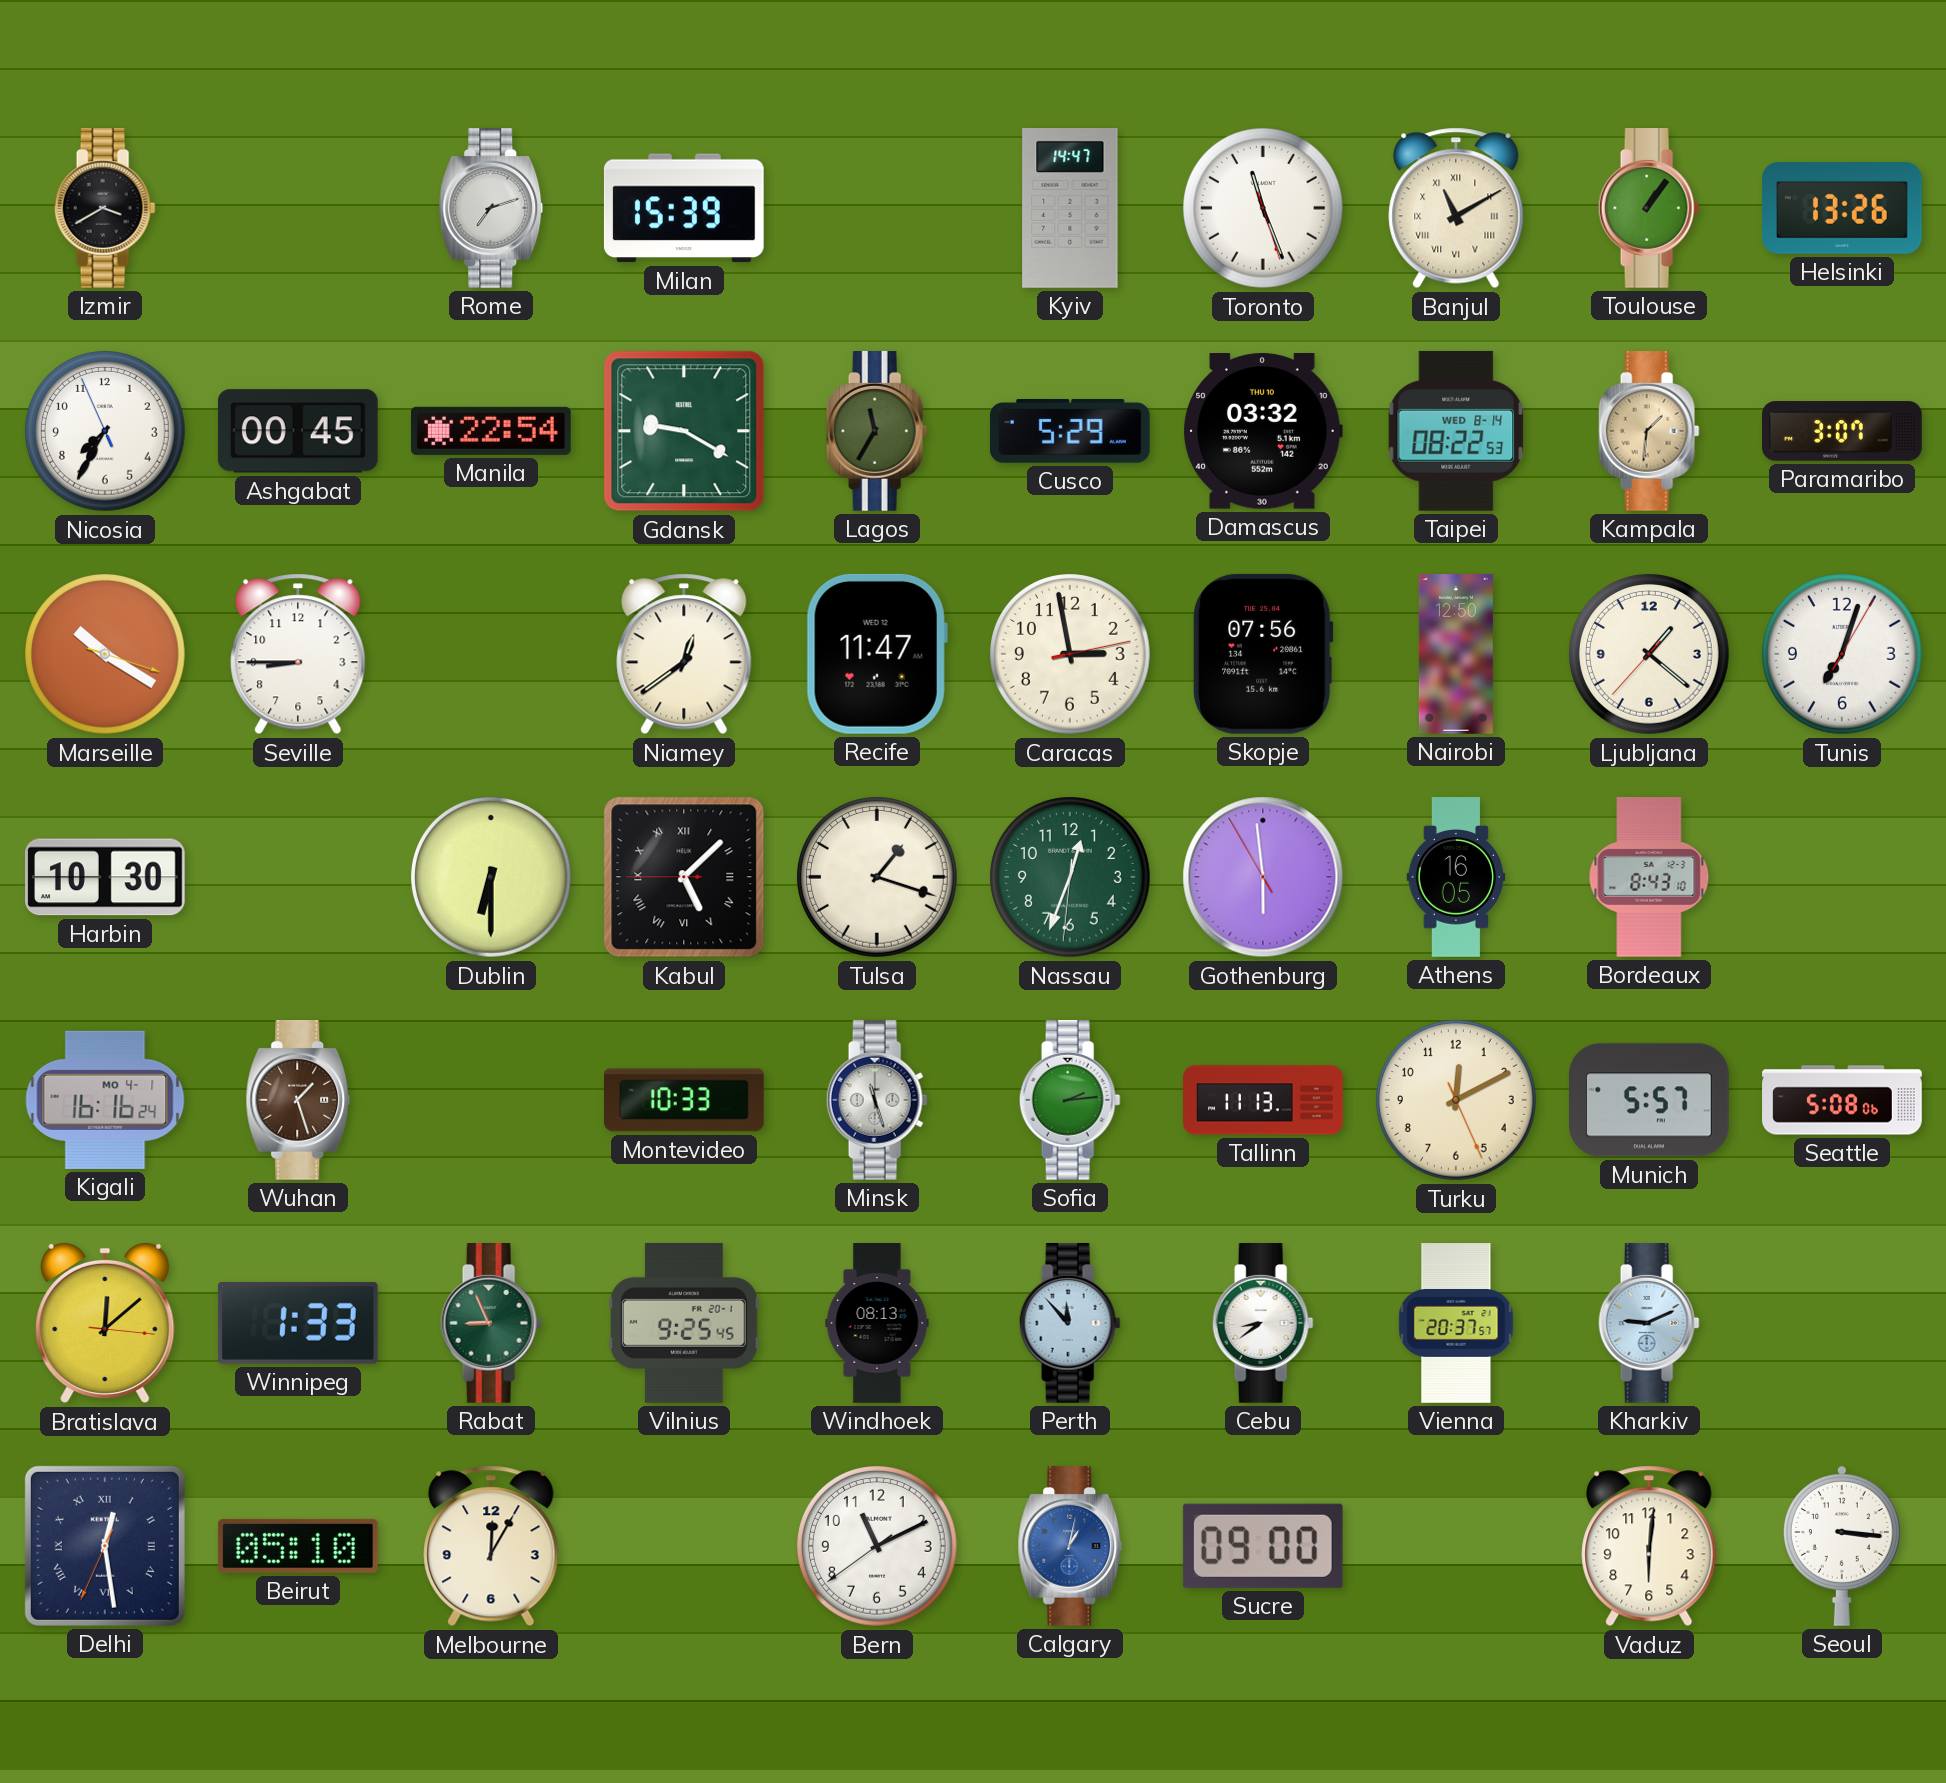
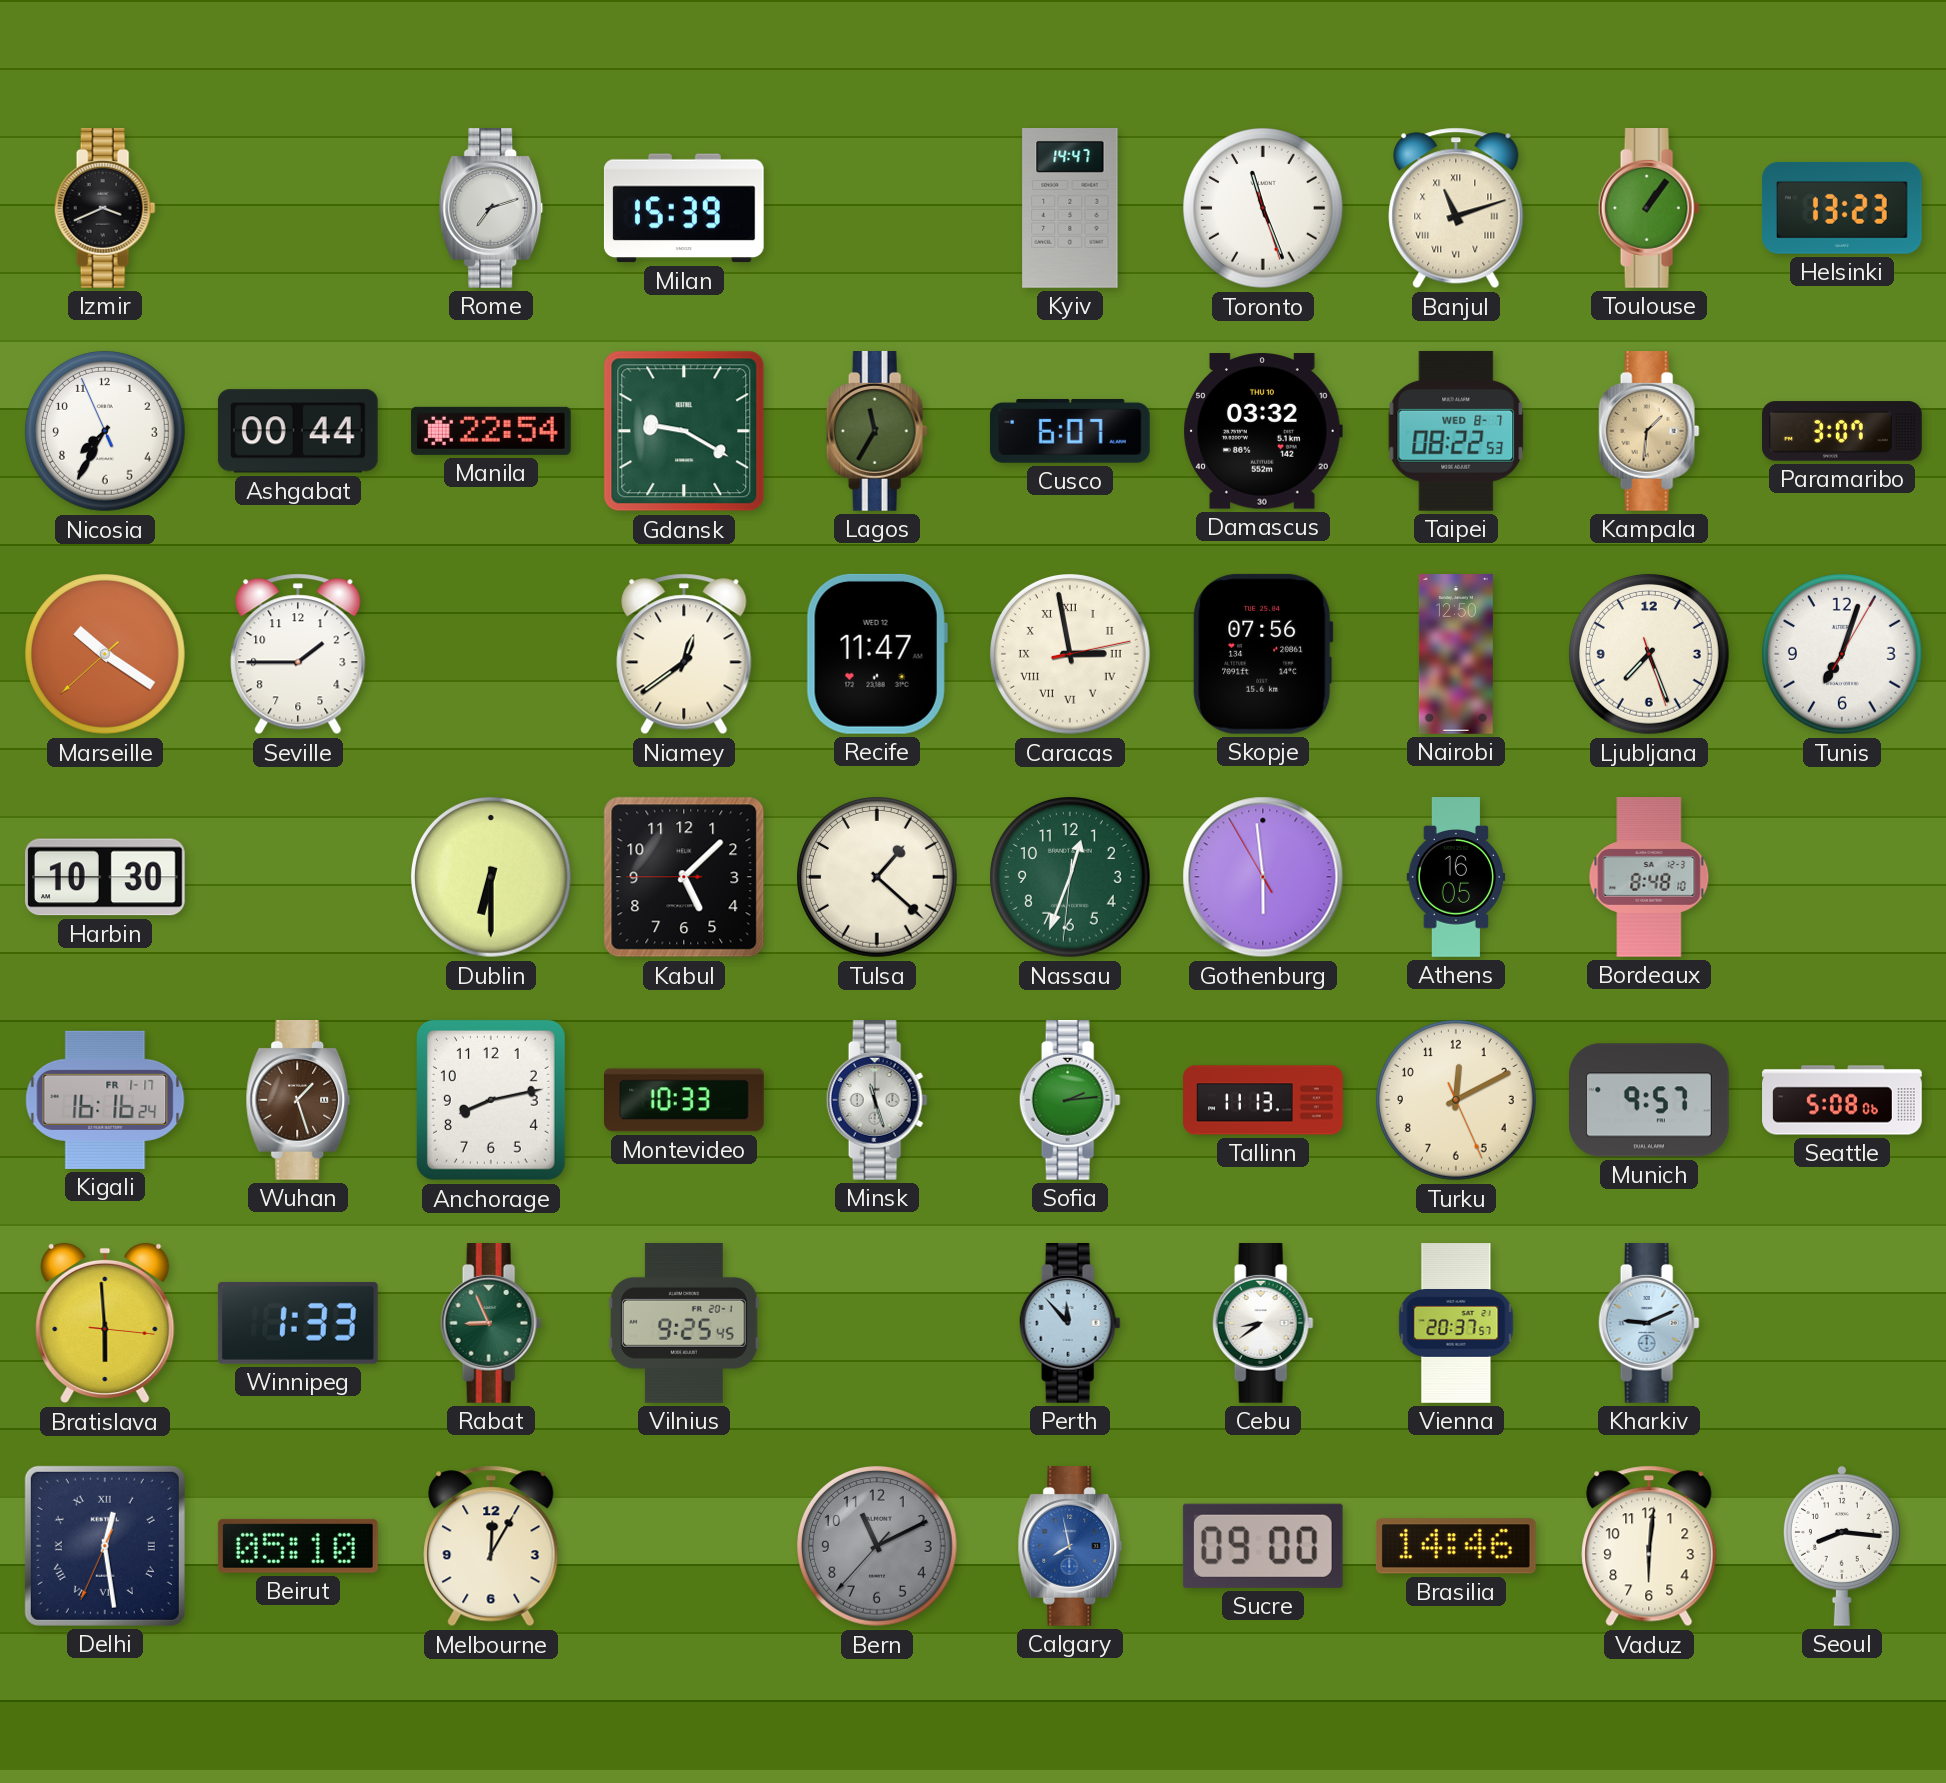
Izmir: 3:40 -> 3:41
Banjul: 11:10 -> 11:12
Helsinki: 13:26 -> 13:23
Ashgabat: 00:45 -> 00:44
Cusco: 5:29 -> 6:07
Taipei date: WED 8-14 -> WED 8-7
Marseille: 10:20:18 -> 10:20:38
Seville: 8:45 -> 1:45
Caracas numerals: Arabic -> Roman
Ljubljana: 1:21 -> 7:26
Kabul numerals: Roman -> Arabic
Tulsa: 1:18 -> 1:22
Bordeaux: 8:43 -> 8:48
Kigali date: MO 4-1 -> FR 1-17
Anchorage: none -> 8:13
Munich: 5:57 -> 9:57
Bratislava: 12:08 -> 5:59
Windhoek: 08:13 -> none
Bern: 11:10:39 -> 11:10:37
Bern dial: white -> grey
Calgary: 1:02 -> 7:58
Brasilia: none -> 14:46
Seoul: 3:16 -> 8:16
